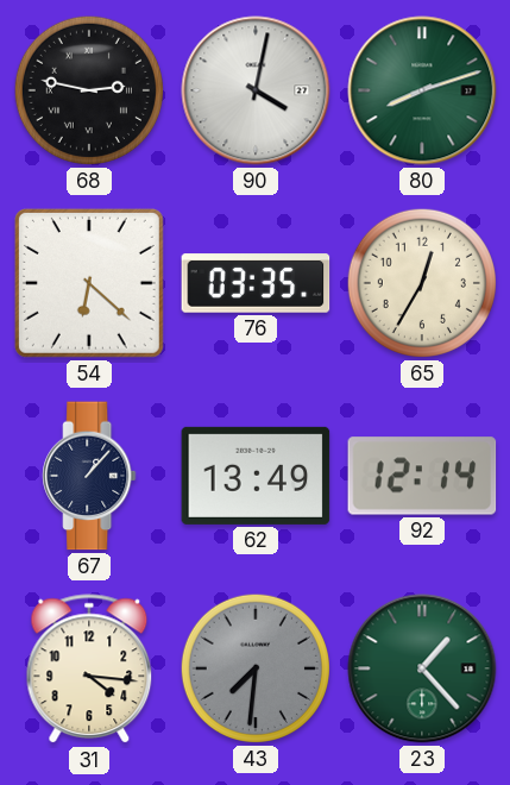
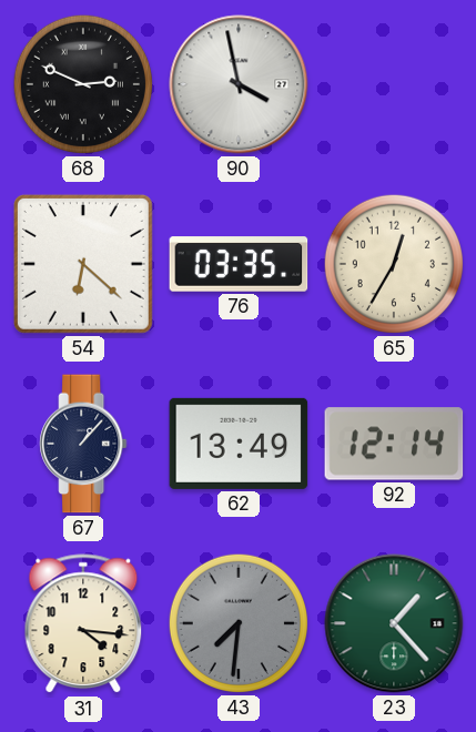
68: 2:47 -> 2:49
90: 4:02 -> 3:58
80: 8:12 -> none
